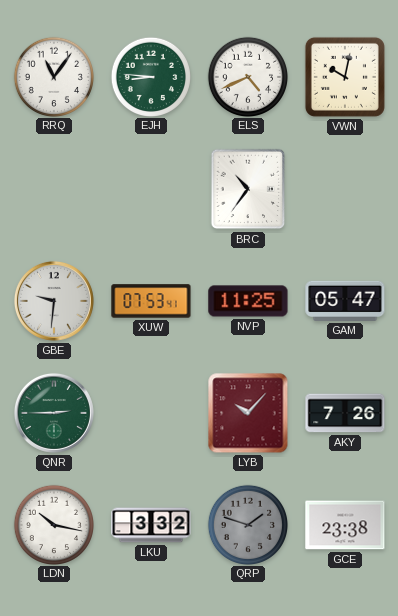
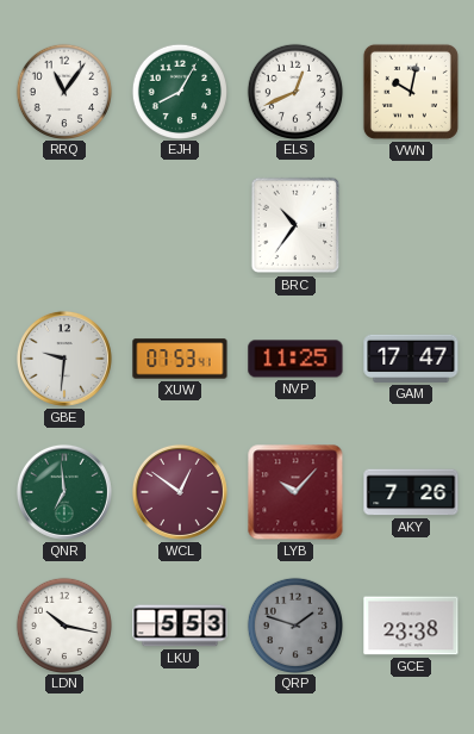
EJH: 8:46 -> 8:05
ELS: 4:41 -> 12:41
GAM: 05:47 -> 17:47
QNR: 2:45 -> 6:59
WCL: none -> 12:51
LKU: 3:32 -> 5:53
